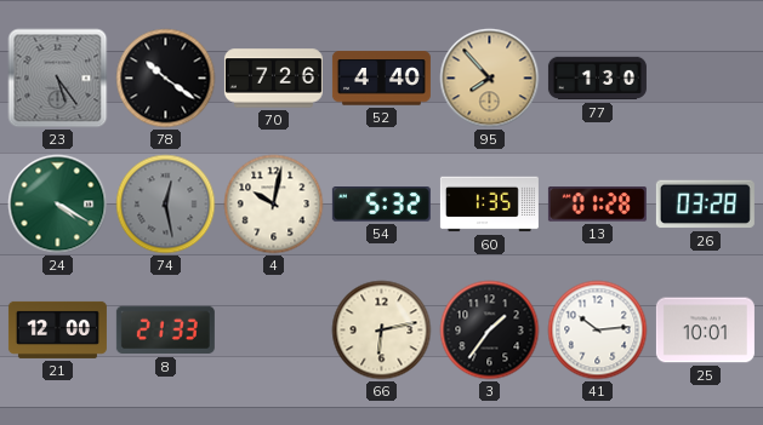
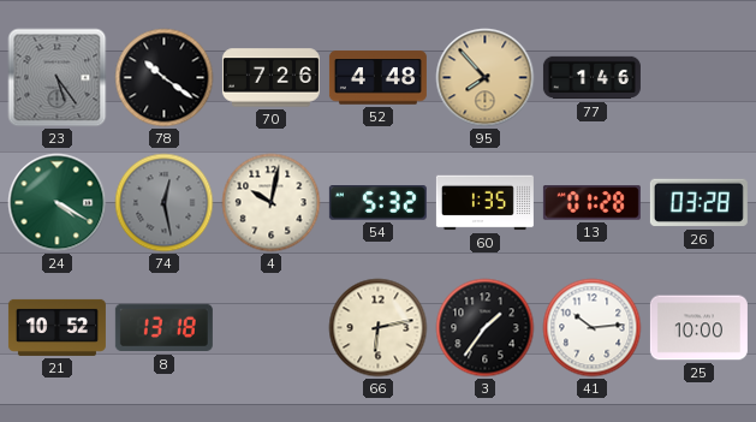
52: 4:40 -> 4:48
77: 1:30 -> 1:46
21: 12:00 -> 10:52
8: 21:33 -> 13:18
25: 10:01 -> 10:00
